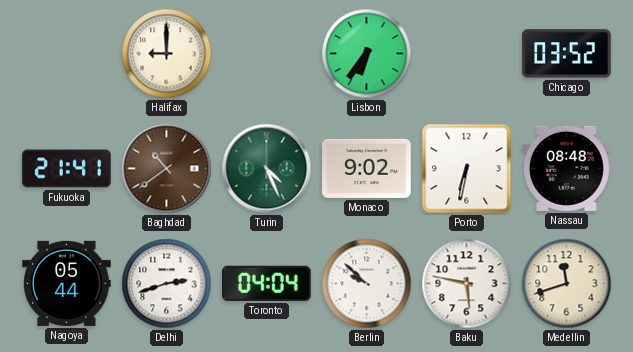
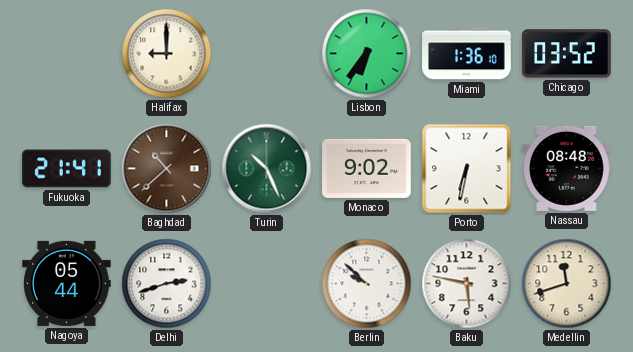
Miami: none -> 1:36
Baghdad: 10:39 -> 10:38
Turin: 4:26 -> 10:26
Toronto: 04:04 -> none
